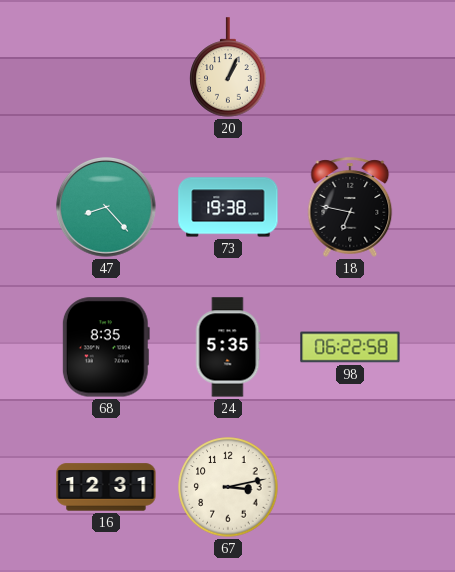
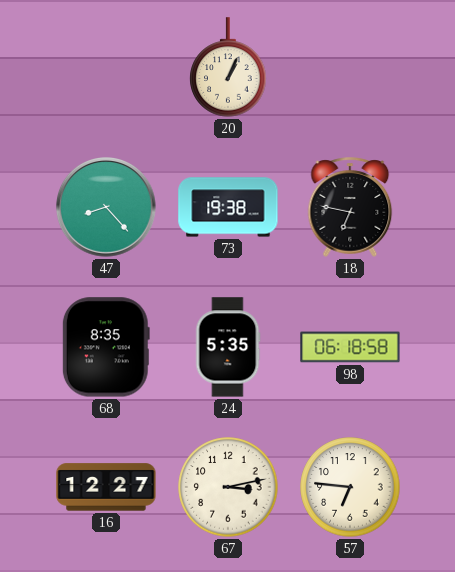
98: 06:22 -> 06:18
16: 12:31 -> 12:27
57: none -> 6:46
